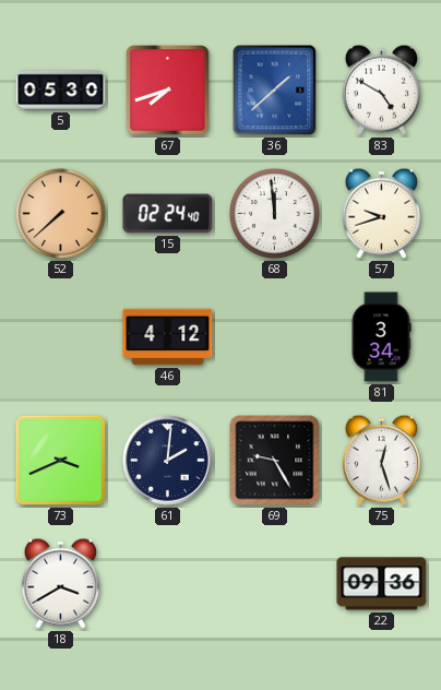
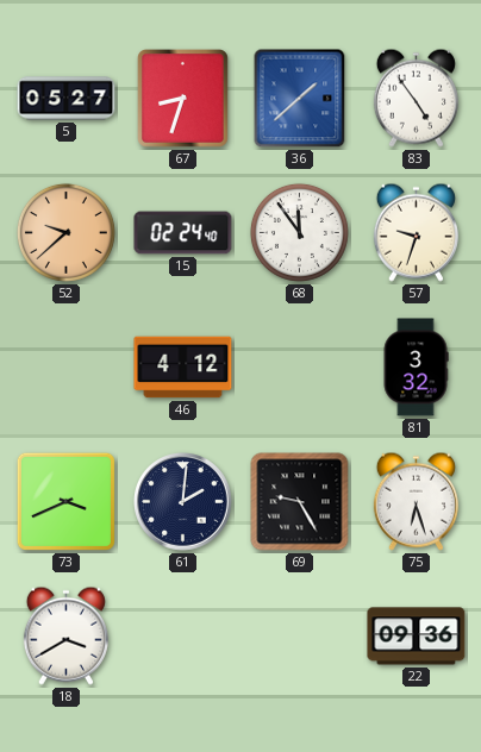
5: 05:30 -> 05:27
67: 7:42 -> 8:33
83: 4:50 -> 4:54
52: 7:38 -> 9:38
68: 11:59 -> 11:54
57: 9:42 -> 9:33
81: 3:34 -> 3:32
75: 12:27 -> 6:27
